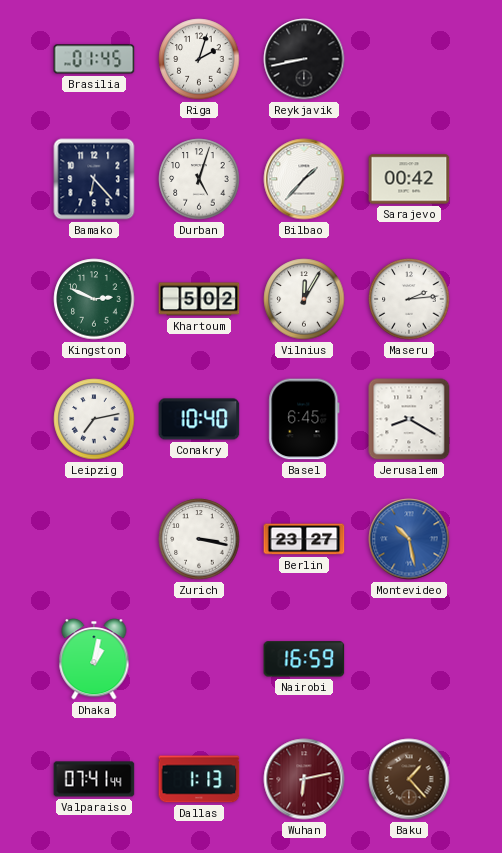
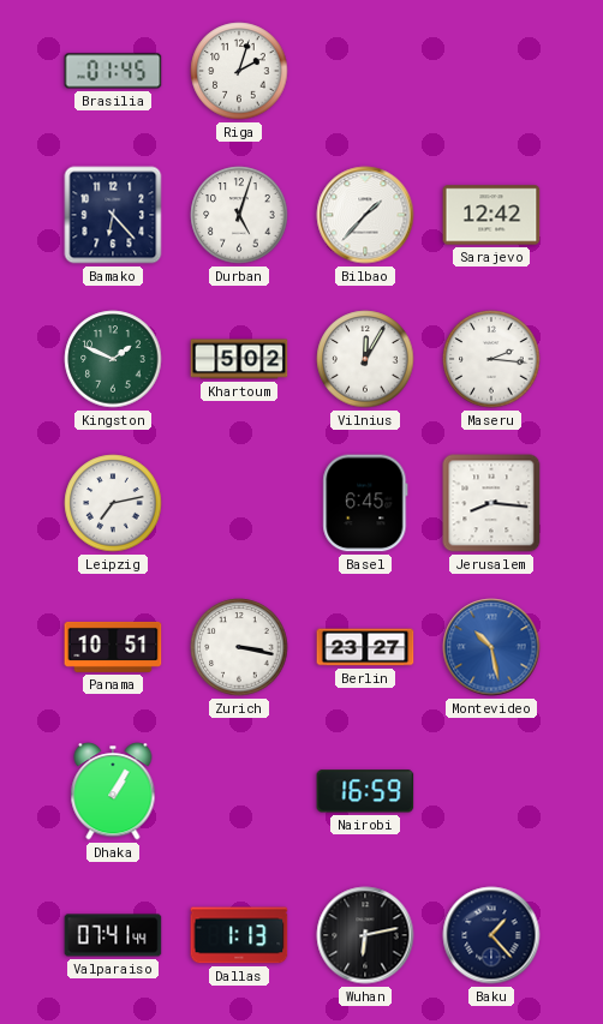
Reykjavik: 8:43 -> none
Sarajevo: 00:42 -> 12:42
Kingston: 2:49 -> 1:49
Maseru: 2:14 -> 2:16
Conakry: 10:40 -> none
Jerusalem: 8:20 -> 8:16
Panama: none -> 10:51
Dhaka: 1:02 -> 1:05
Wuhan dial: burgundy -> black
Baku dial: brown -> navy
